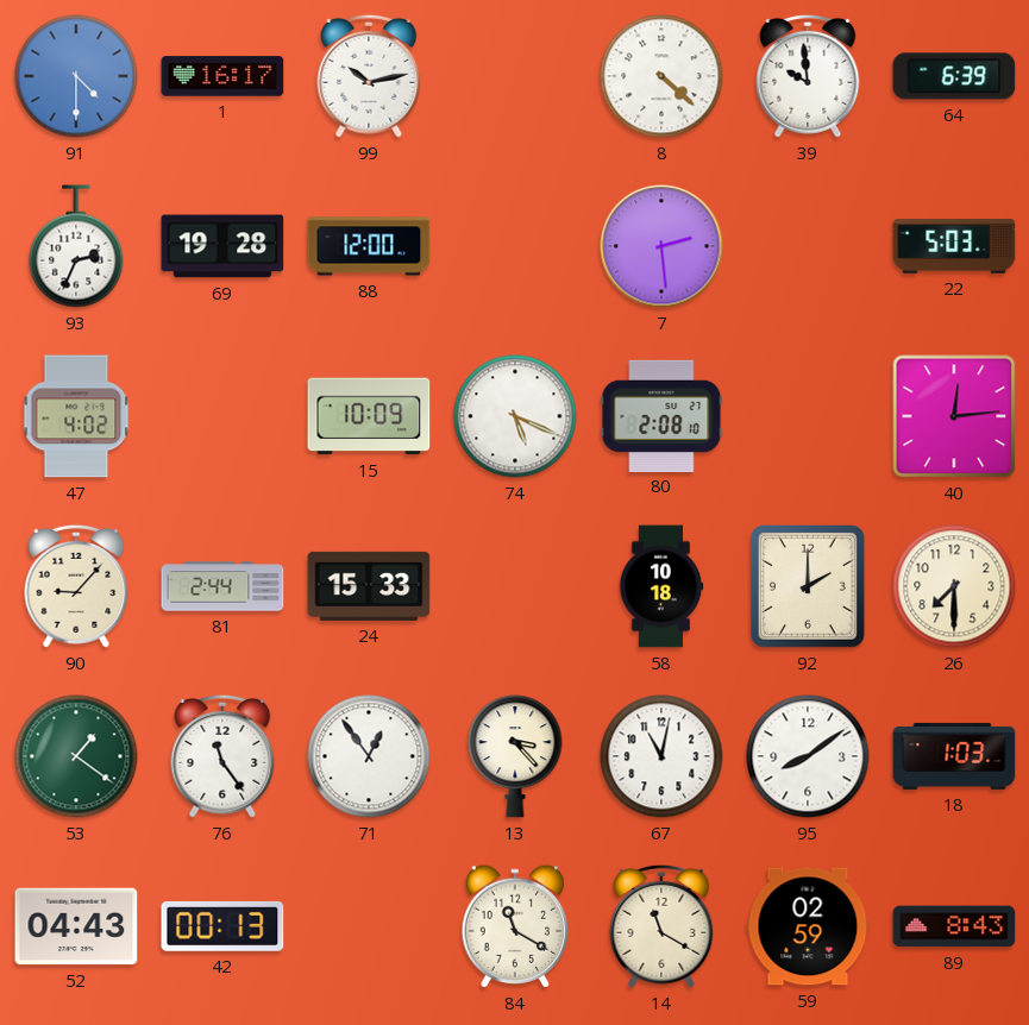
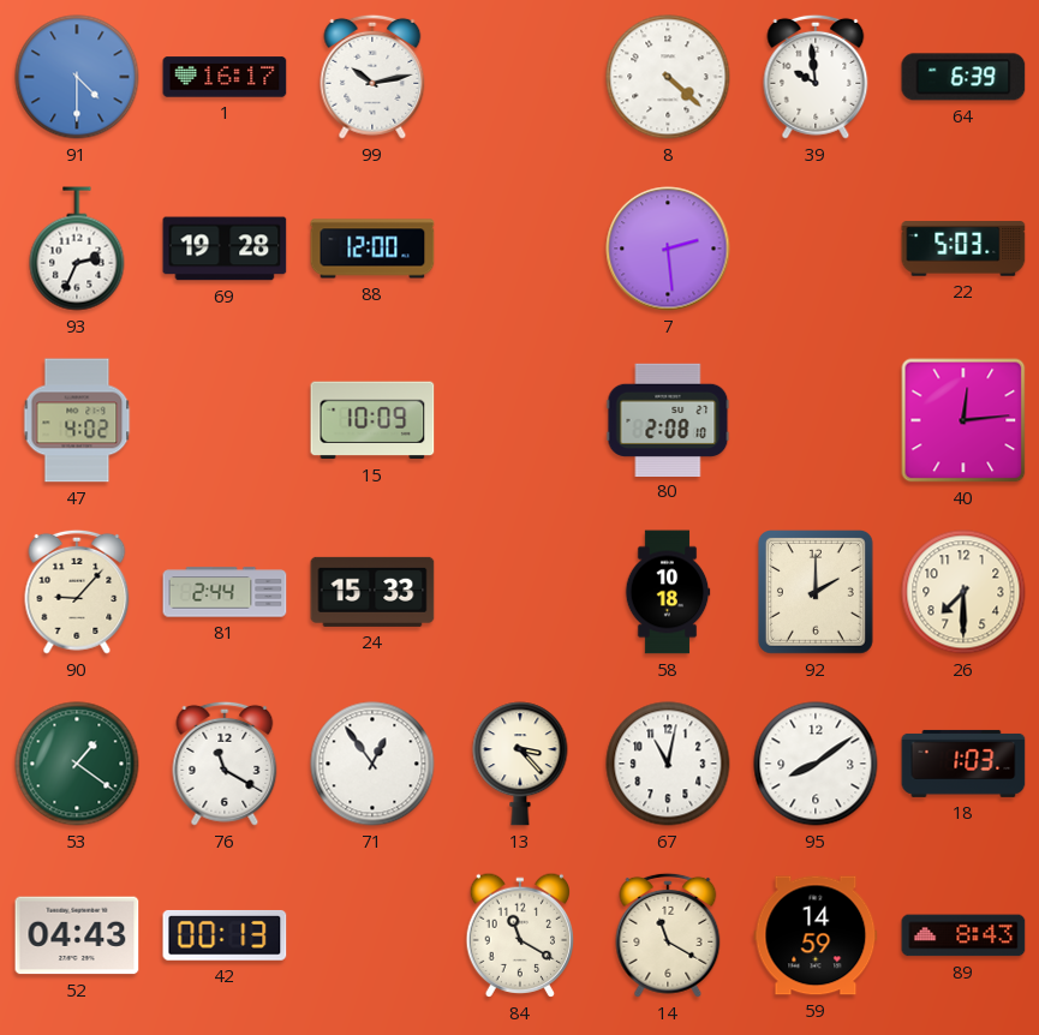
74: 5:19 -> none
76: 11:24 -> 11:20
59: 02:59 -> 14:59
